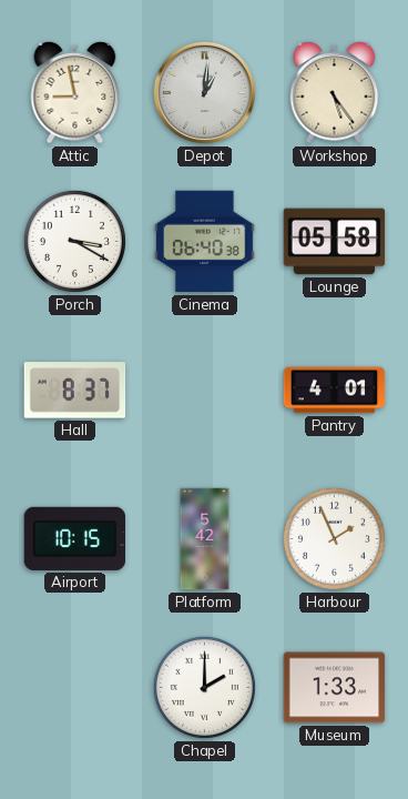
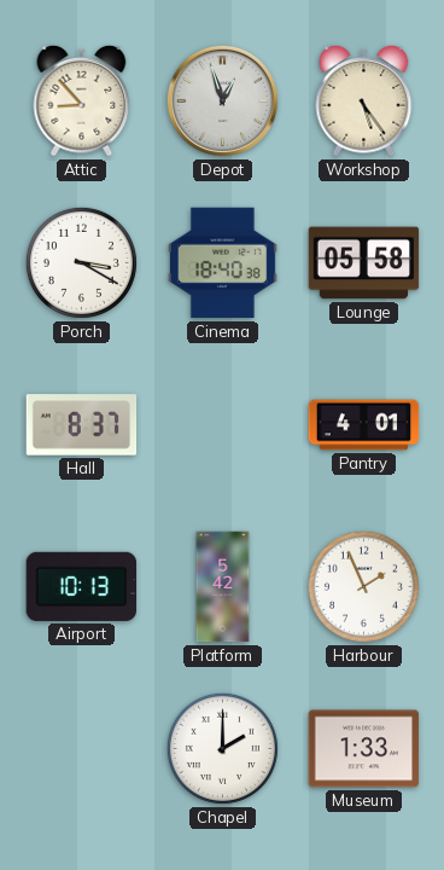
Attic: 8:58 -> 8:53
Depot: 1:01 -> 12:57
Cinema: 06:40 -> 18:40
Airport: 10:15 -> 10:13
